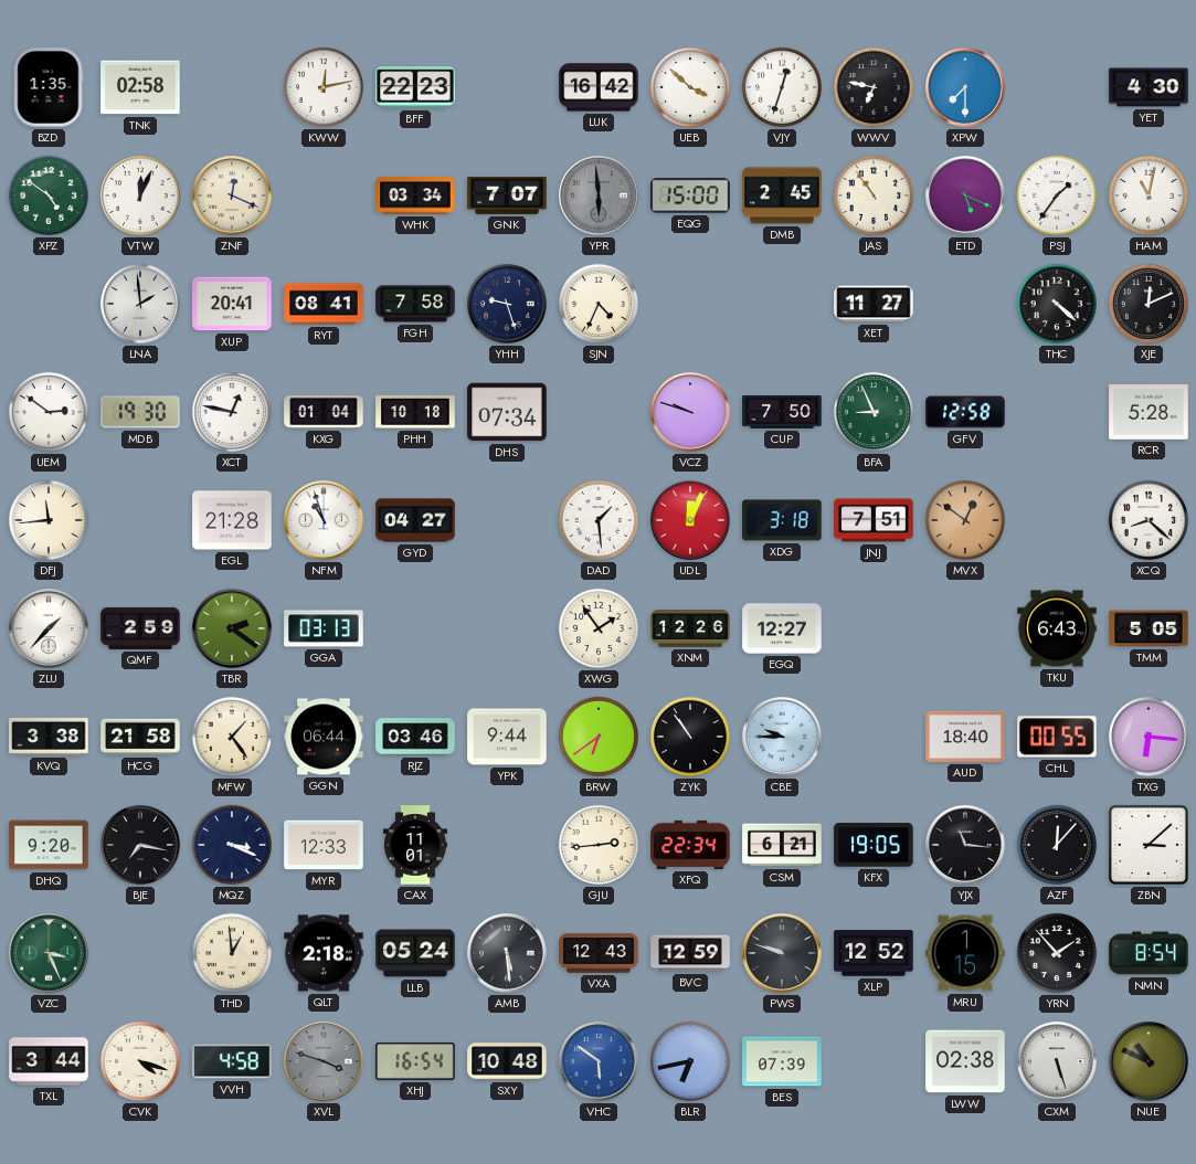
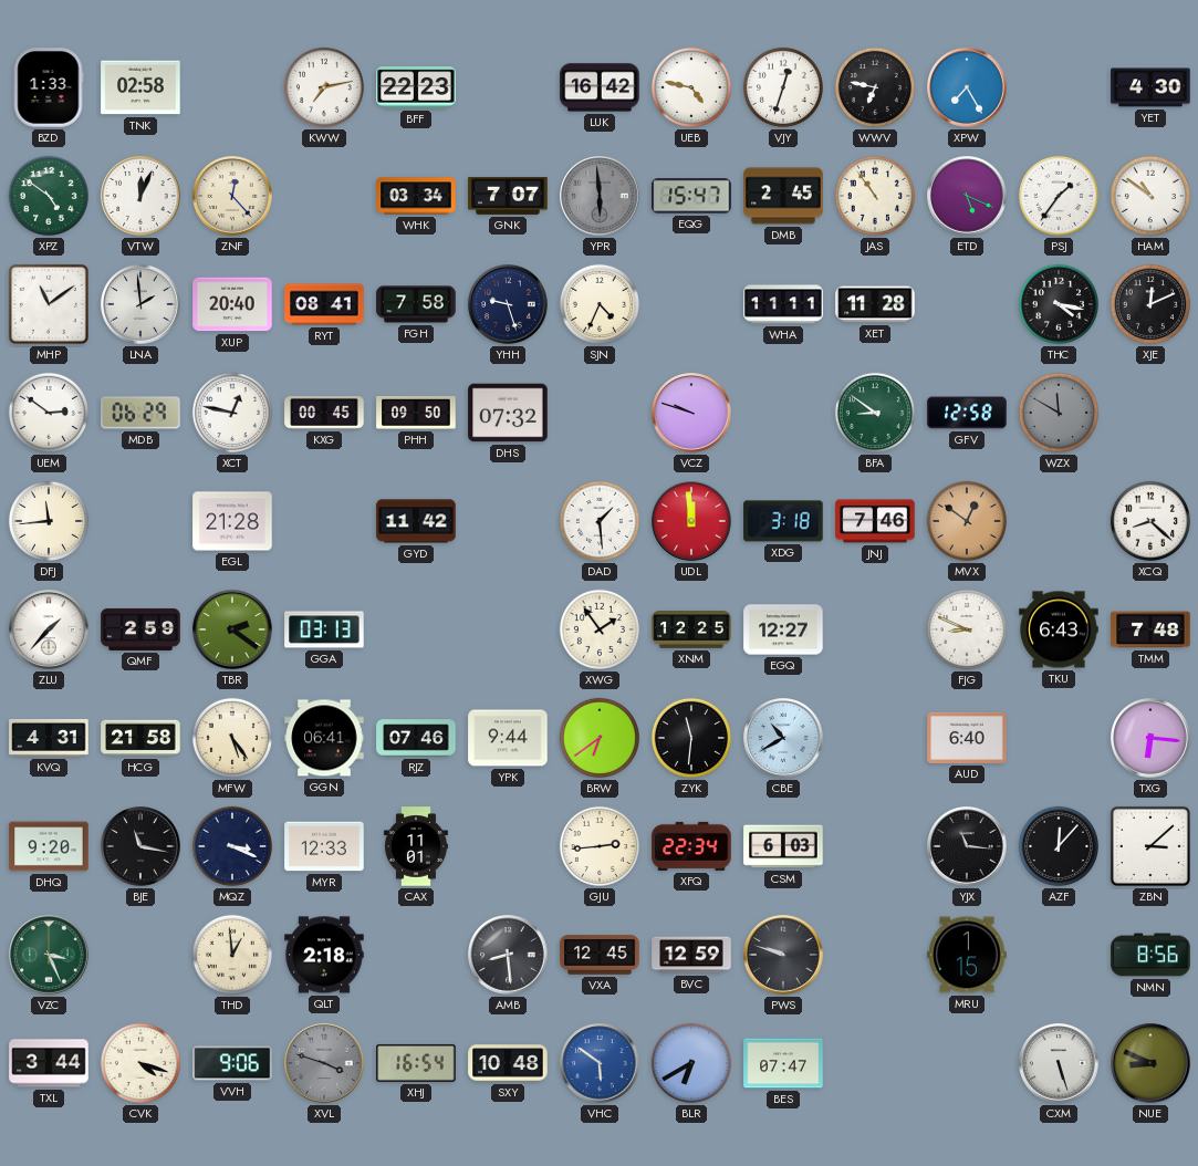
BZD: 1:35 -> 1:33
KWW: 12:13 -> 7:13
UEB: 3:52 -> 4:47
XPW: 7:30 -> 7:25
ZNF: 12:19 -> 12:23
EQG: 15:00 -> 15:47
HAM: 11:02 -> 10:51
MHP: none -> 11:09
XUP: 20:41 -> 20:40
WHA: none -> 11:11
XET: 11:27 -> 11:28
THC: 4:22 -> 4:17
MDB: 19:30 -> 06:29
KXG: 01:04 -> 00:45
PHH: 10:18 -> 09:50
DHS: 07:34 -> 07:32
CUP: 7:50 -> none
BFA: 8:56 -> 8:51
WZX: none -> 11:50
RCR: 5:28 -> none
NFM: 10:57 -> none
GYD: 04:27 -> 11:42
UDL: 12:04 -> 11:59
JNJ: 7:51 -> 7:46
XNM: 12:26 -> 12:25
FJG: none -> 8:49
TMM: 5:05 -> 7:48
KVQ: 3:38 -> 4:31
MFW: 1:24 -> 5:24
GGN: 06:44 -> 06:41
RJZ: 03:46 -> 07:46
ZYK: 10:54 -> 11:31
CBE: 9:45 -> 10:40
AUD: 18:40 -> 6:40
CHL: 00:55 -> none
BJE: 7:17 -> 11:17
CSM: 6:21 -> 6:03
KFX: 19:05 -> none
LLB: 05:24 -> none
AMB: 5:29 -> 8:29
VXA: 12:43 -> 12:45
XLP: 12:52 -> none
YRN: 1:53 -> none
NMN: 8:54 -> 8:56
VVH: 4:58 -> 9:06
BLR: 6:43 -> 6:40
BES: 07:39 -> 07:47
LWW: 02:38 -> none
NUE: 10:49 -> 8:49
